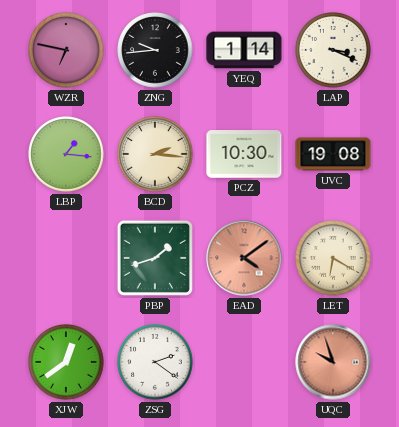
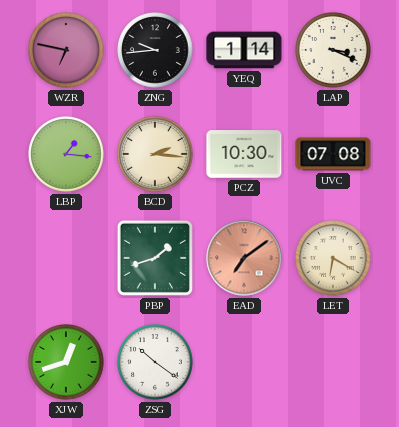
UVC: 19:08 -> 07:08
EAD: 4:09 -> 7:09
XJW: 12:39 -> 12:42
ZSG: 2:21 -> 10:21
UQC: 9:57 -> none
